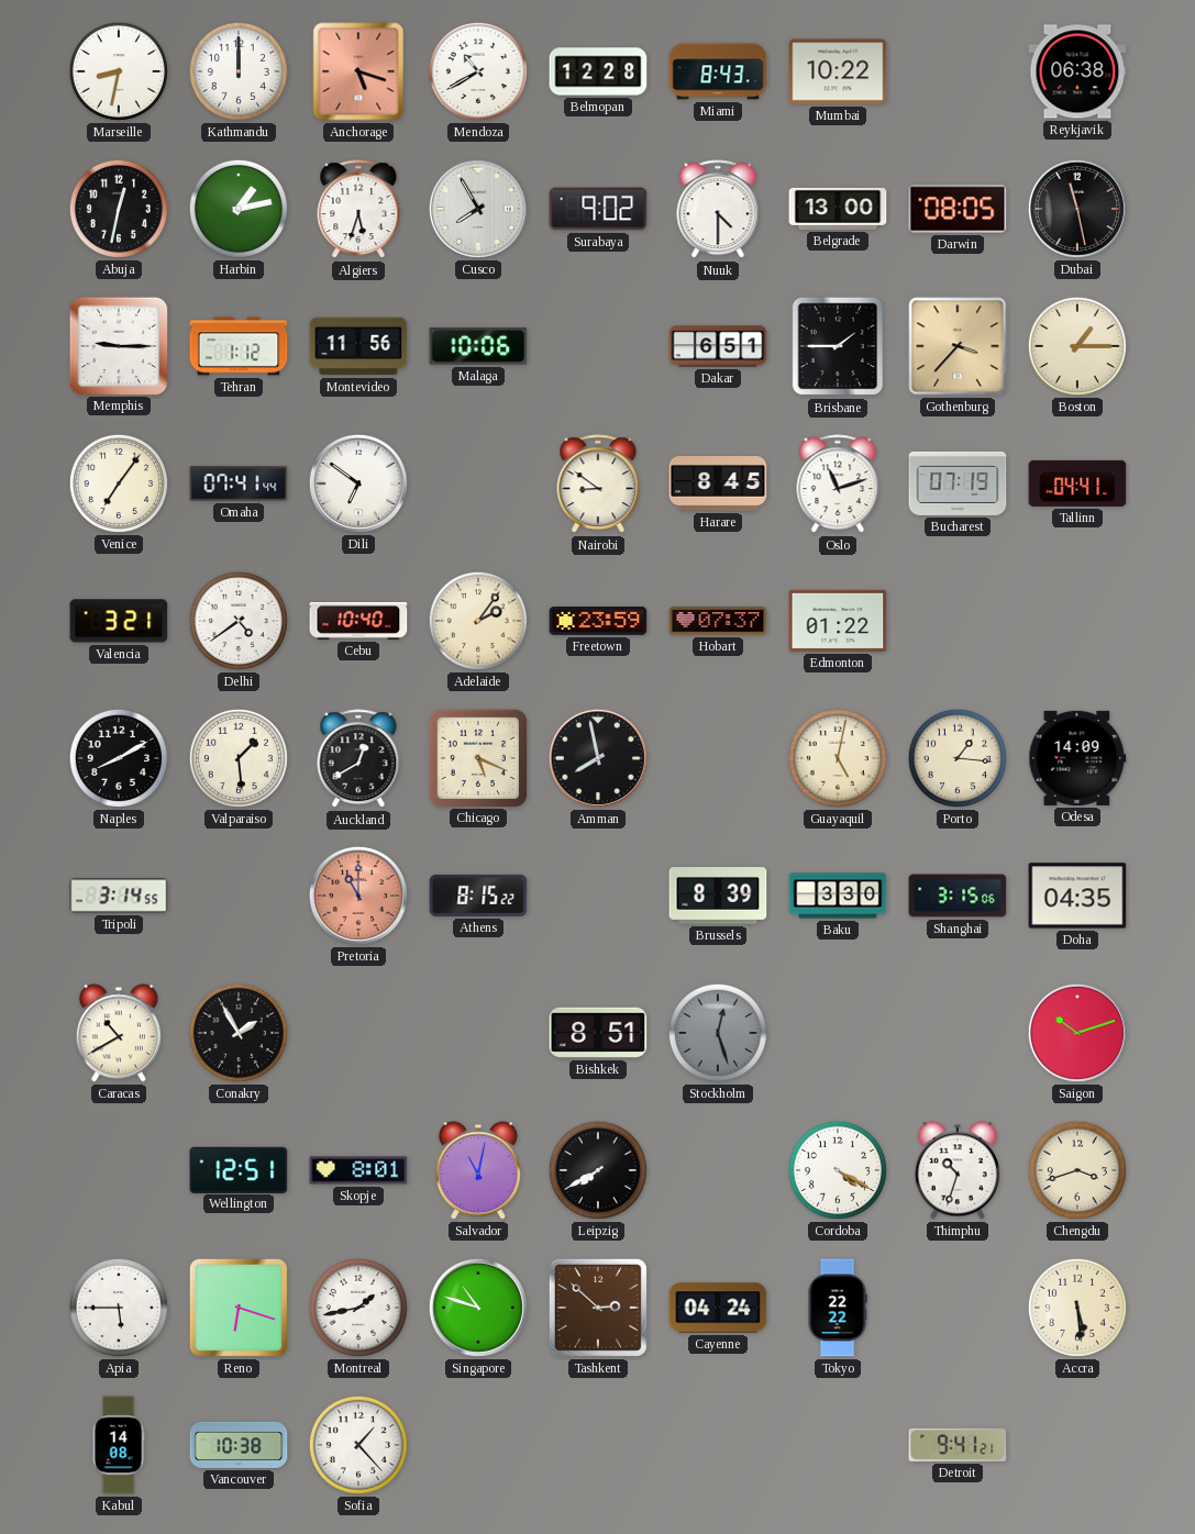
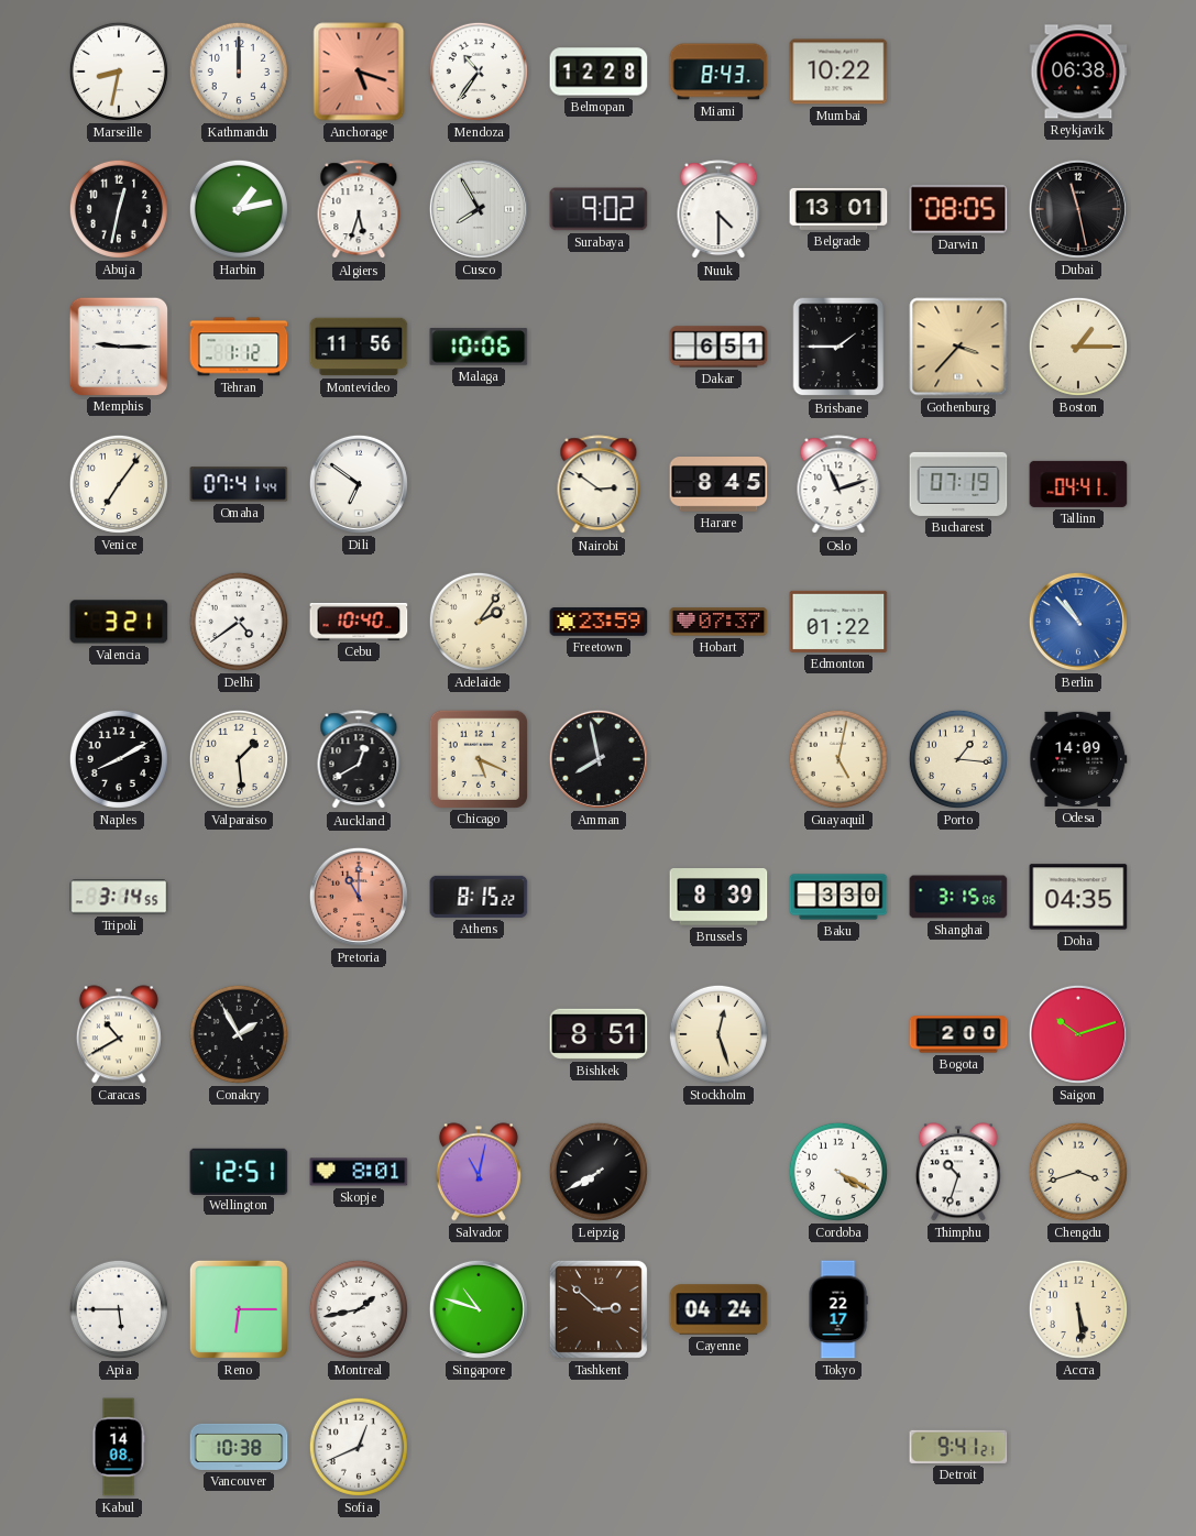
Mendoza: 10:40 -> 10:36
Belgrade: 13:00 -> 13:01
Nairobi: 8:51 -> 2:51
Berlin: none -> 10:53
Stockholm dial: grey -> cream
Bogota: none -> 2:00
Reno: 6:18 -> 6:15
Tokyo: 22:22 -> 22:17
Sofia: 1:23 -> 12:41
